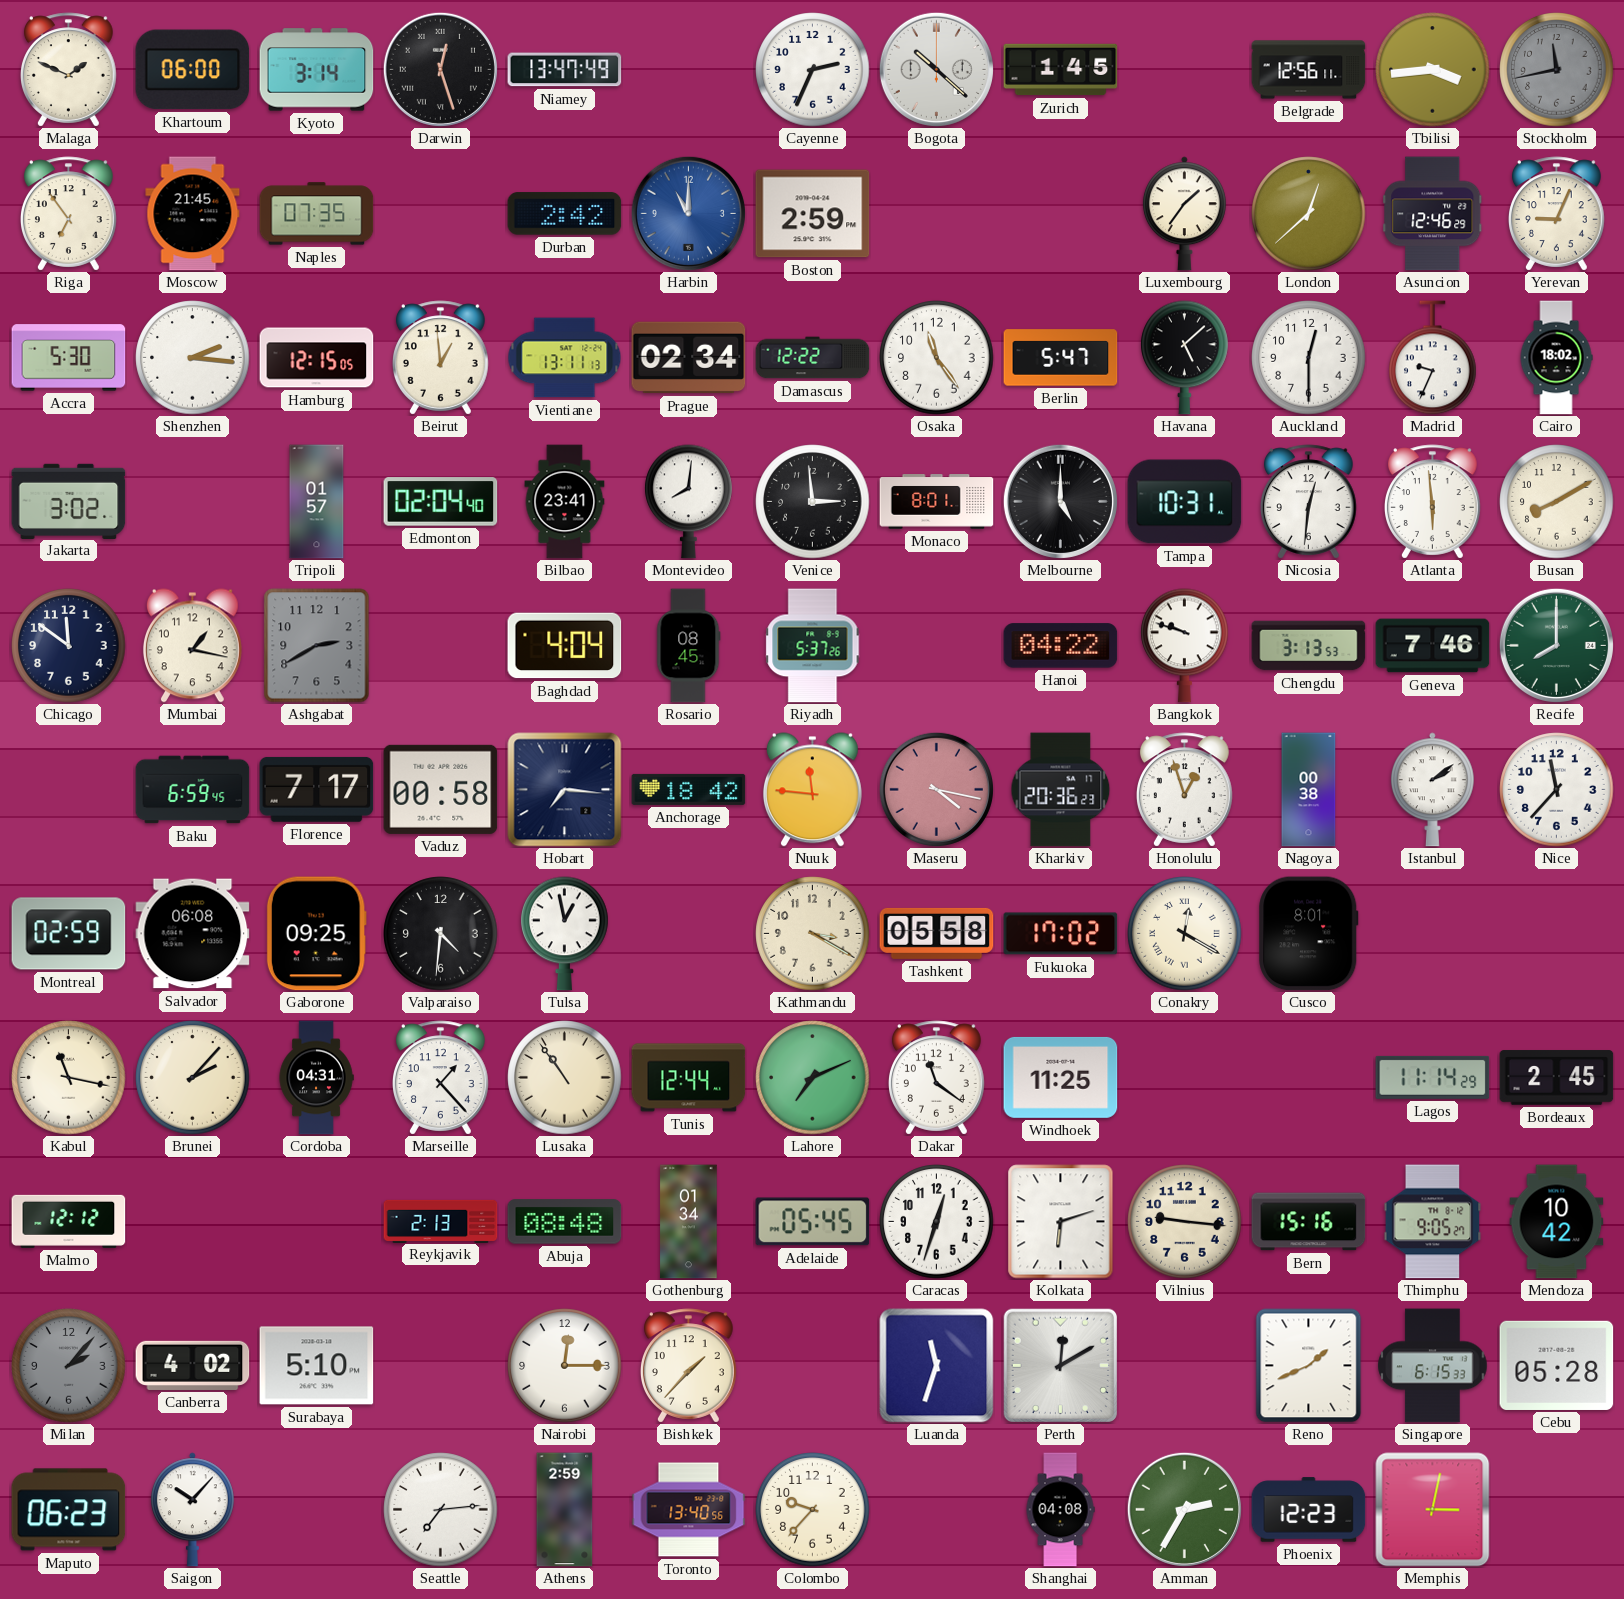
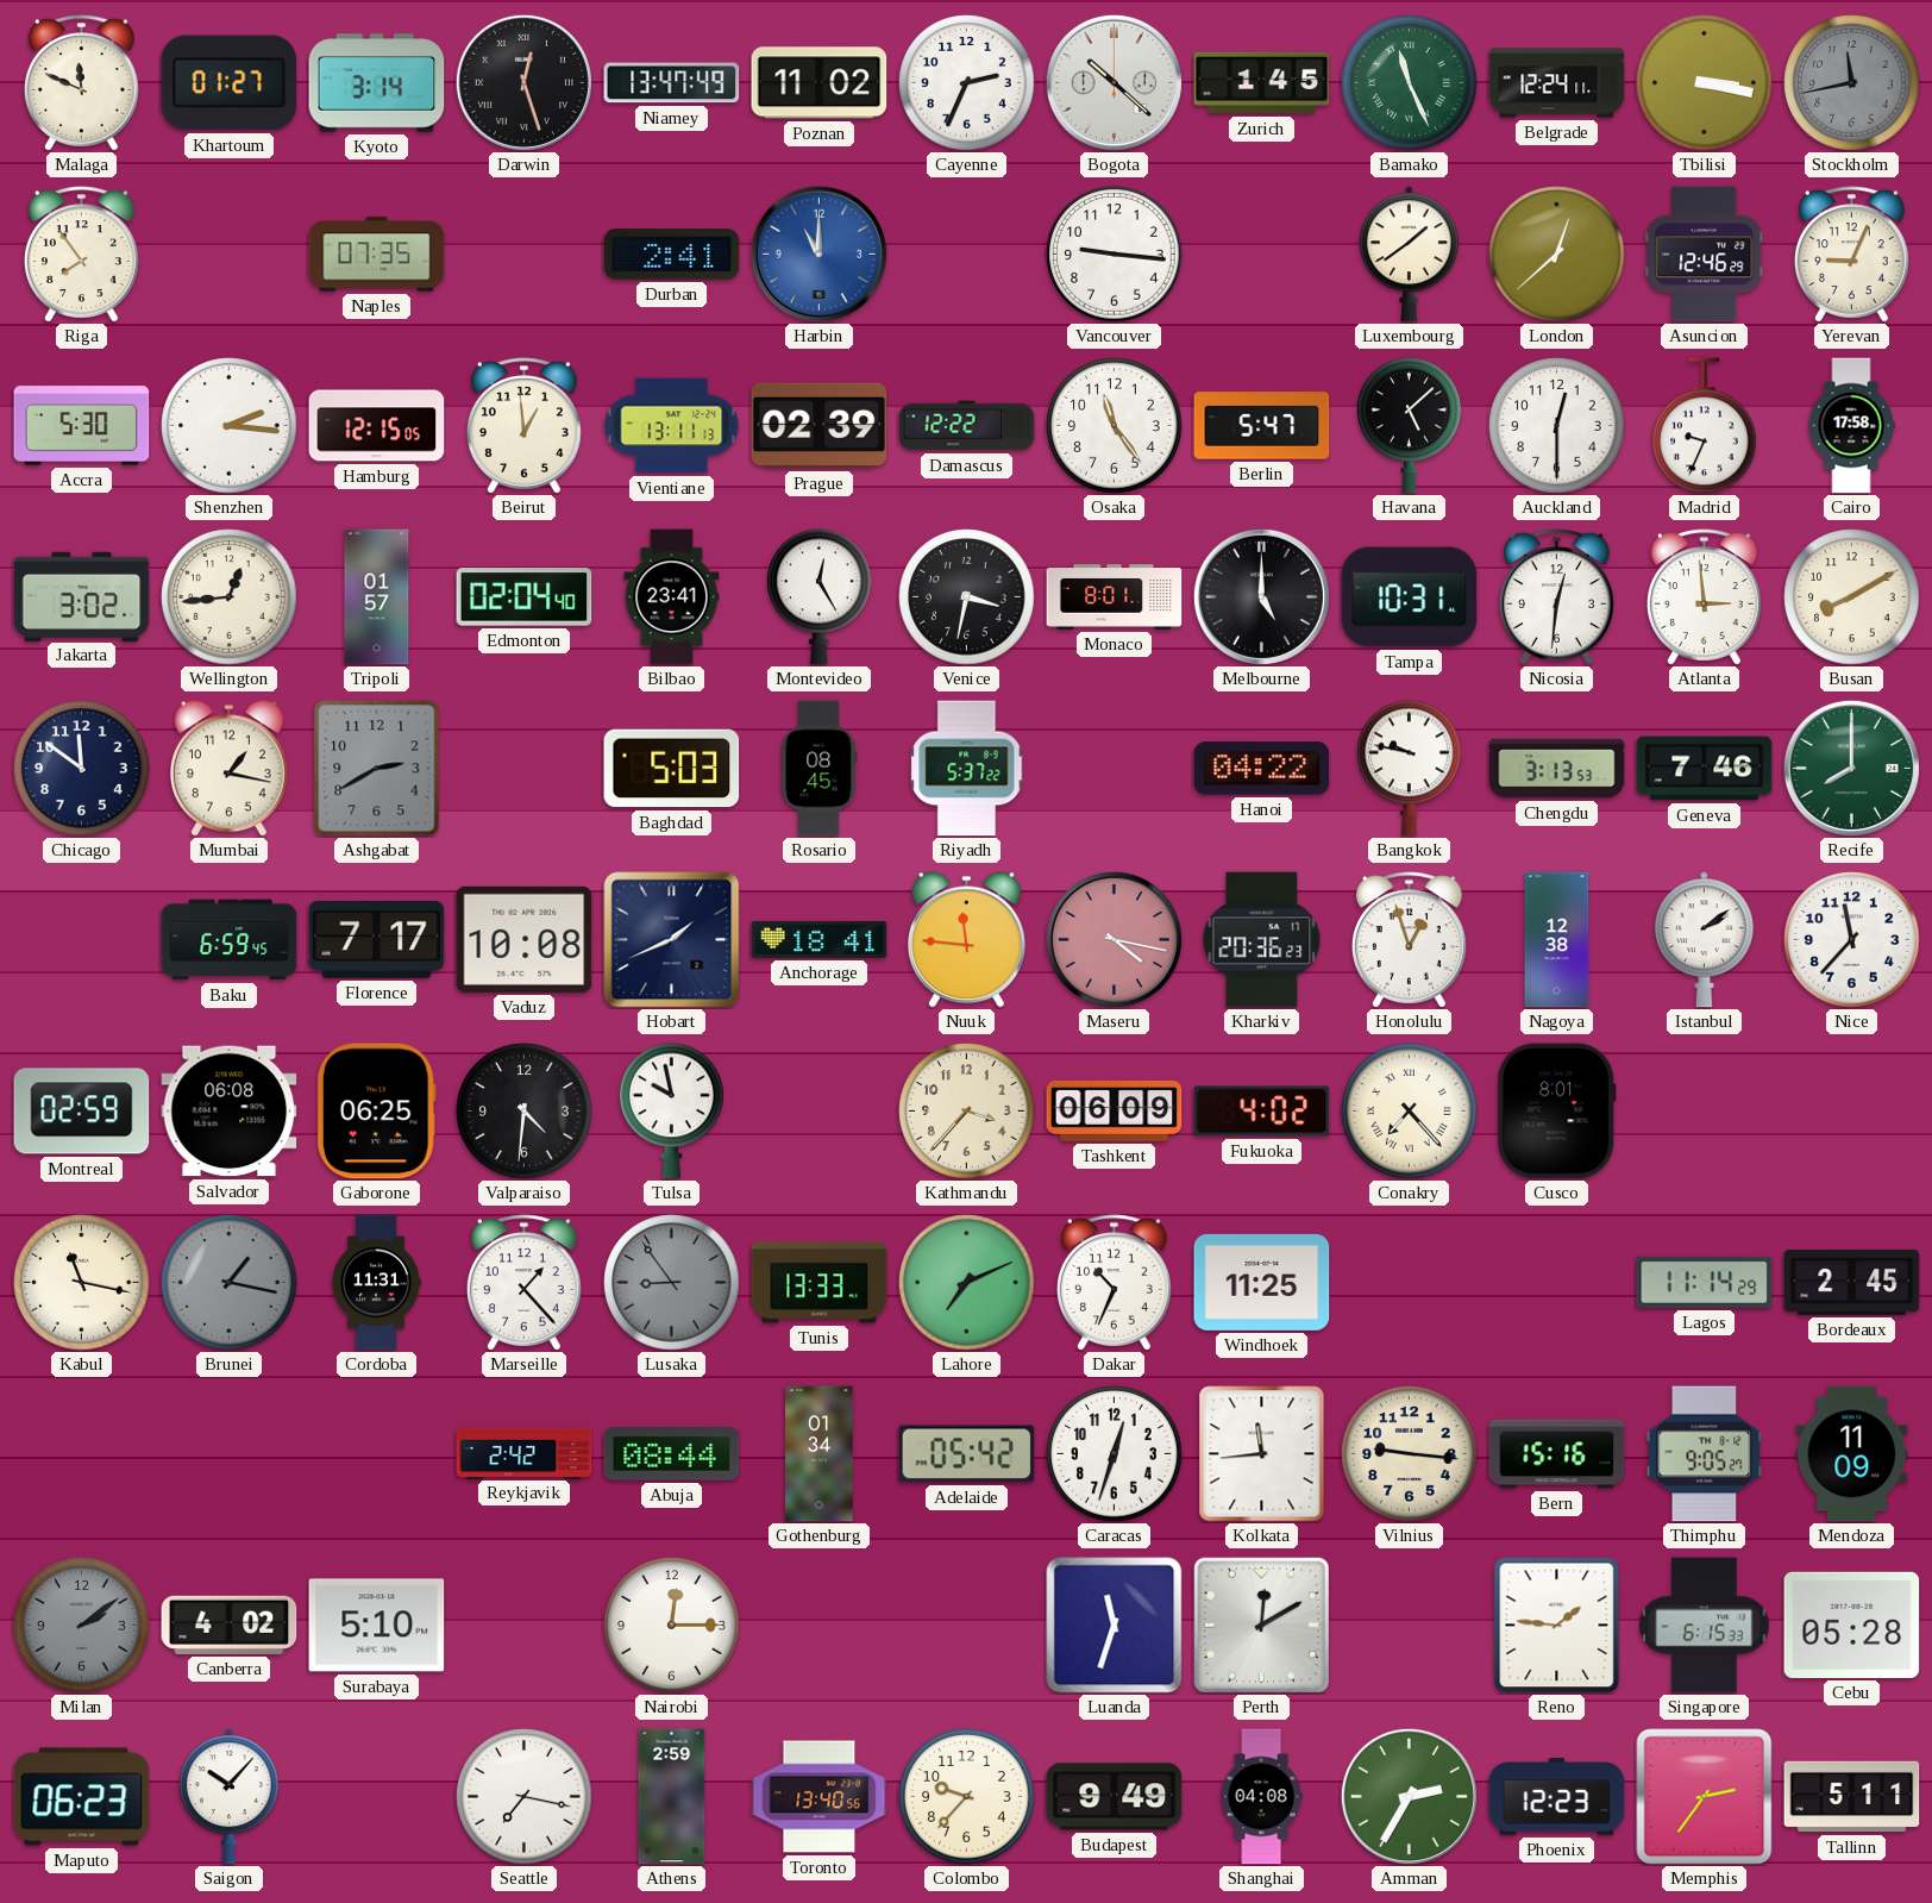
Malaga: 1:49 -> 11:49
Khartoum: 06:00 -> 01:27
Poznan: none -> 11:02
Bamako: none -> 11:26
Belgrade: 12:56 -> 12:24
Tbilisi: 3:44 -> 3:17
Riga: 6:54 -> 7:54
Moscow: 21:45 -> none
Durban: 2:42 -> 2:41
Boston: 2:59 -> none
Vancouver: none -> 9:16
Luxembourg: 1:36 -> 1:39
Prague: 02:34 -> 02:39
Cairo: 18:02 -> 17:58
Wellington: none -> 12:44
Montevideo: 8:01 -> 12:25
Venice: 2:59 -> 3:32
Atlanta: 5:59 -> 2:59
Baghdad: 4:04 -> 5:03
Riyadh: 5:37:26 -> 5:37:22
Bangkok: 9:48 -> 9:47
Vaduz: 00:58 -> 10:08
Hobart: 7:16 -> 1:41
Anchorage: 18:42 -> 18:41
Nagoya: 00:38 -> 12:38
Gaborone: 09:25 -> 06:25
Tulsa: 12:58 -> 9:58
Kathmandu: 3:20 -> 3:37
Tashkent: 05:58 -> 06:09
Fukuoka: 17:02 -> 4:02
Conakry: 12:20 -> 7:23
Brunei: 2:07 -> 1:17
Brunei dial: cream -> grey
Cordoba: 04:31 -> 11:31
Lusaka: 10:54 -> 8:54
Lusaka dial: cream -> grey
Tunis: 12:44 -> 13:33
Dakar: 11:21 -> 10:34
Malmo: 12:12 -> none
Reykjavik: 2:13 -> 2:42
Abuja: 08:48 -> 08:44
Adelaide: 05:45 -> 05:42
Kolkata: 6:12 -> 11:44
Mendoza: 10:42 -> 11:09
Milan: 2:07 -> 2:09
Bishkek: 1:37 -> none
Reno: 1:41 -> 1:46
Seattle: 7:14 -> 7:17
Budapest: none -> 9:49
Memphis: 3:02 -> 2:36
Tallinn: none -> 5:11
